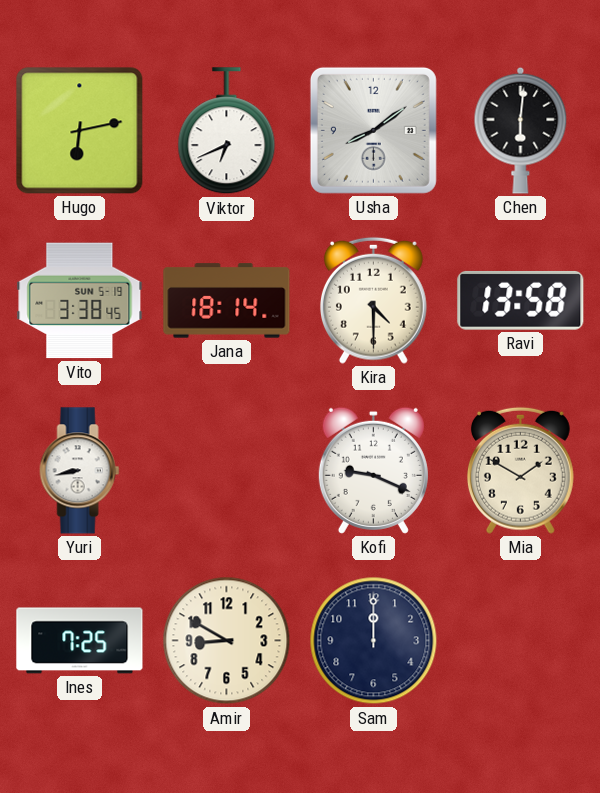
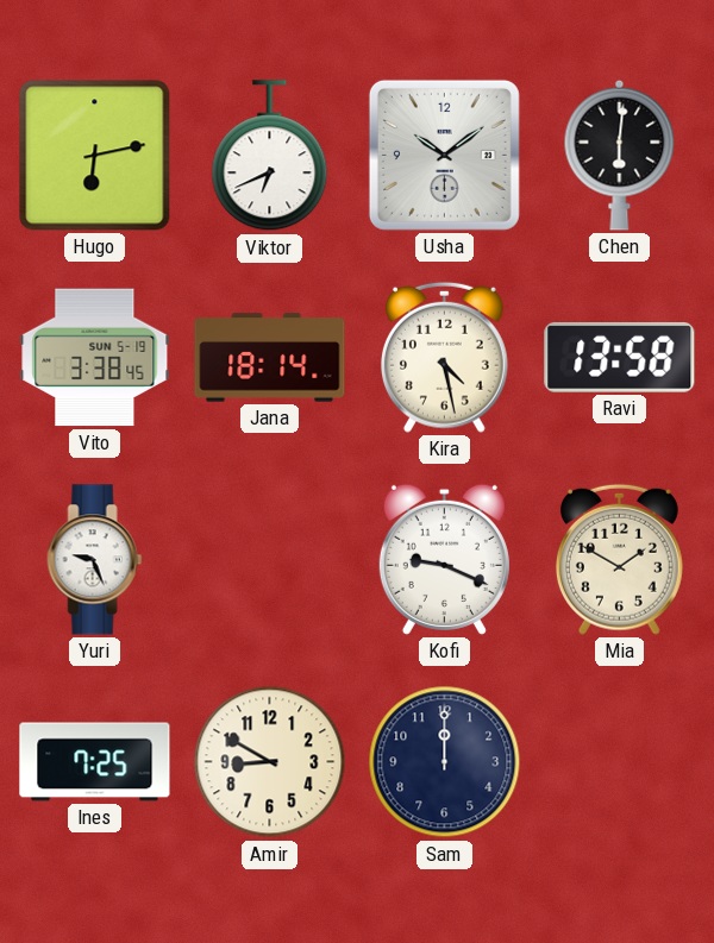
Usha: 8:09 -> 10:09
Kira: 4:30 -> 4:28
Yuri: 8:43 -> 9:26
